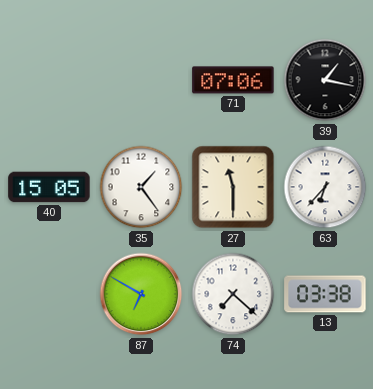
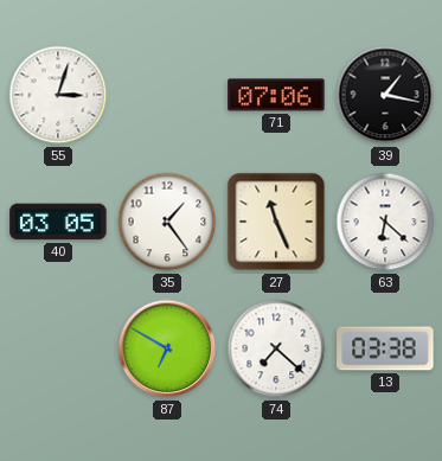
55: none -> 3:03
40: 15:05 -> 03:05
27: 11:30 -> 11:26
63: 6:37 -> 6:22
